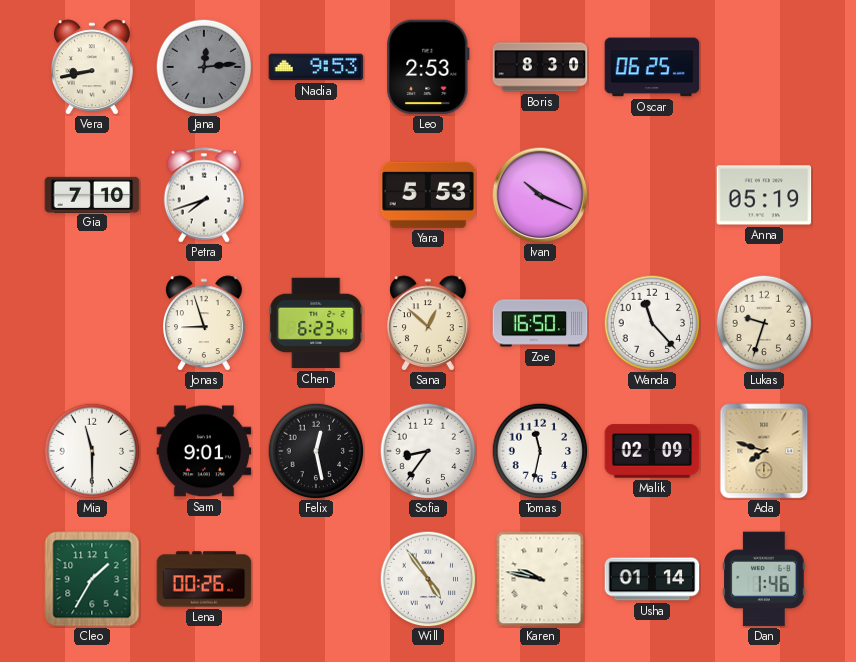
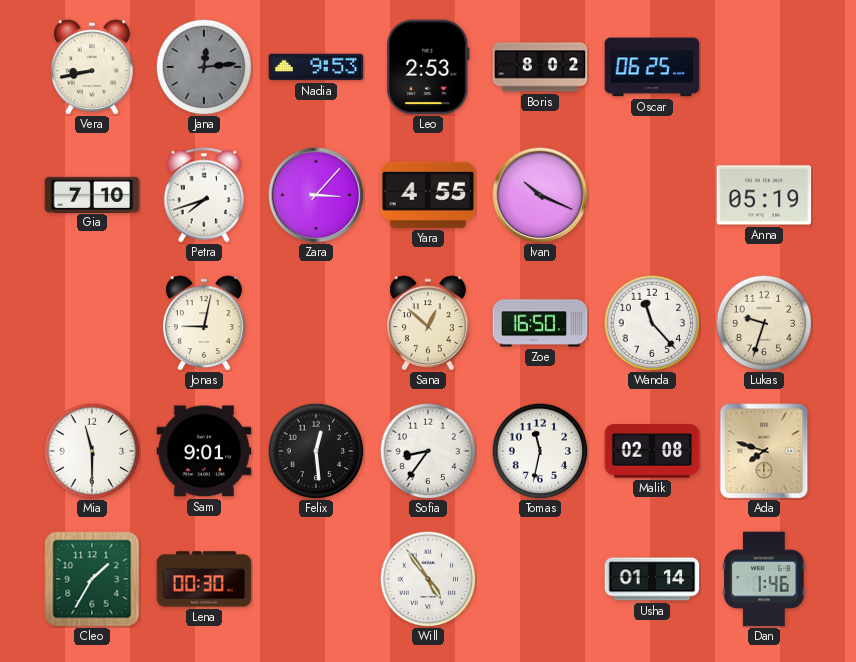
Boris: 8:30 -> 8:02
Zara: none -> 3:07
Yara: 5:53 -> 4:55
Jonas: 8:57 -> 9:02
Chen: 6:23 -> none
Felix: 12:28 -> 12:29
Malik: 02:09 -> 02:08
Lena: 00:26 -> 00:30
Karen: 9:47 -> none
